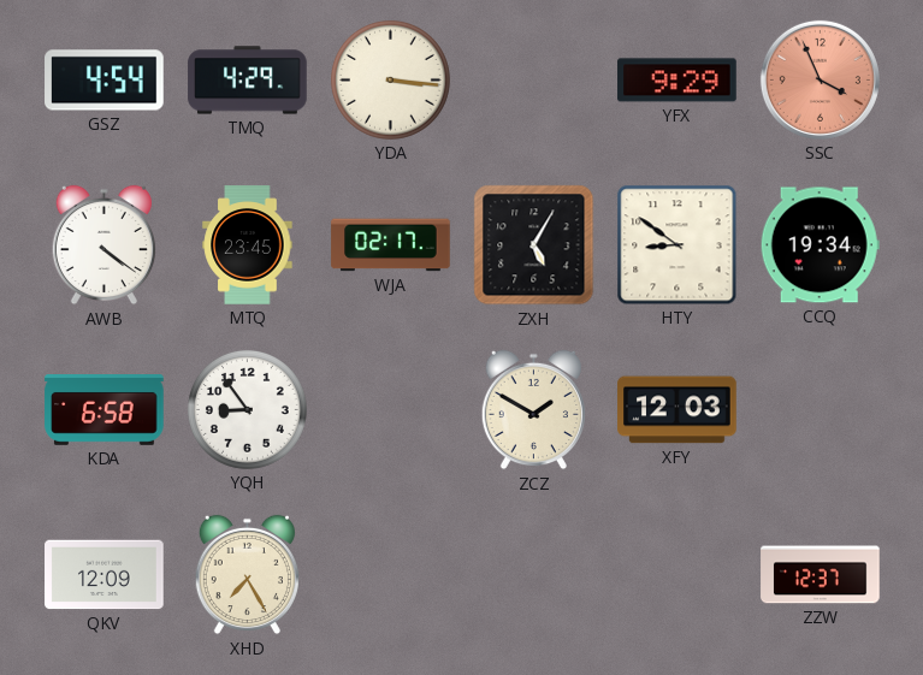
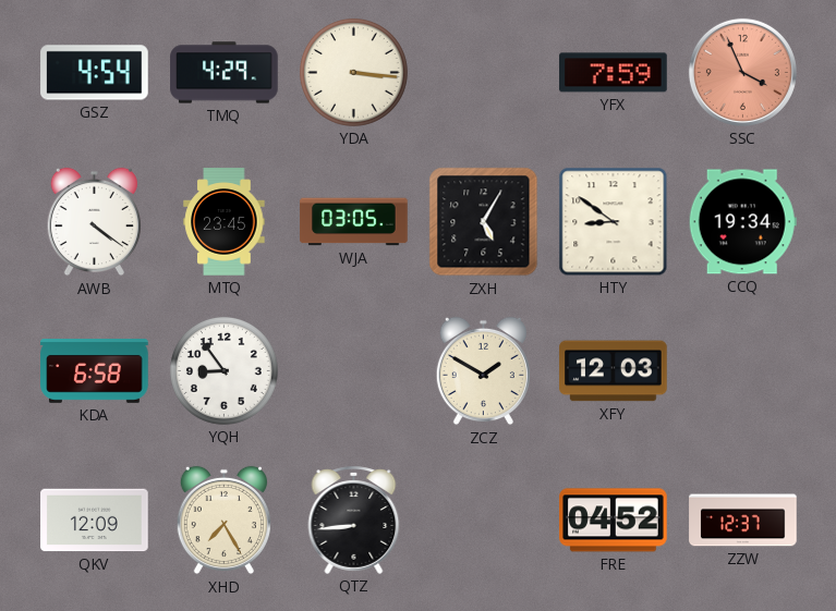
YFX: 9:29 -> 7:59
WJA: 02:17 -> 03:05
QTZ: none -> 8:44
FRE: none -> 04:52
